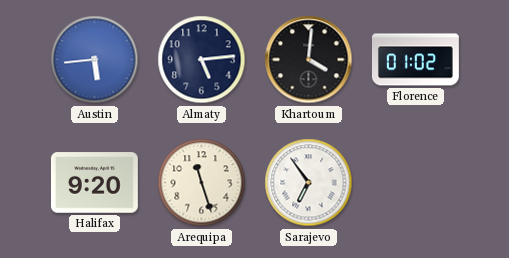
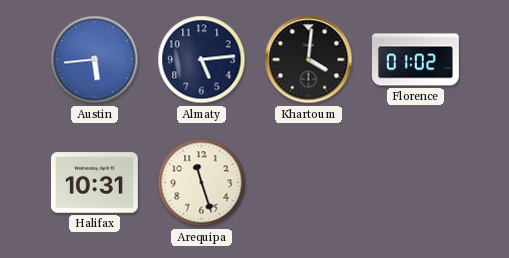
Halifax: 9:20 -> 10:31
Sarajevo: 6:54 -> none
